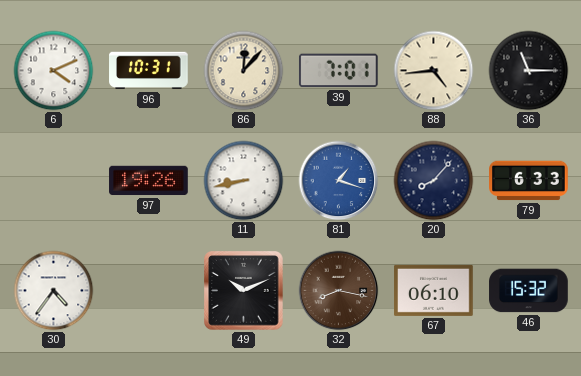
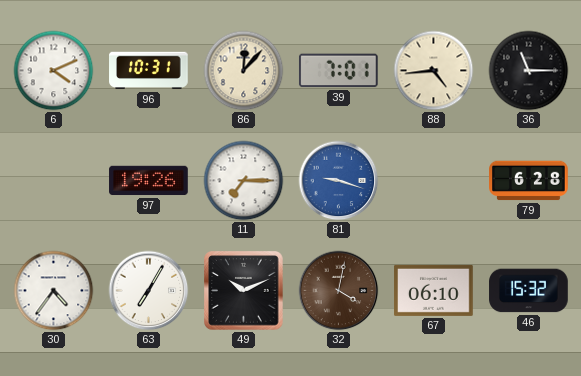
11: 8:43 -> 7:15
81: 1:18 -> 9:18
20: 8:07 -> none
79: 6:33 -> 6:28
63: none -> 7:05
32: 8:17 -> 4:02
